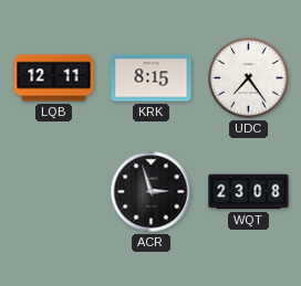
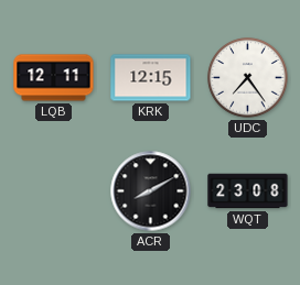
KRK: 8:15 -> 12:15
ACR: 2:57 -> 8:10
